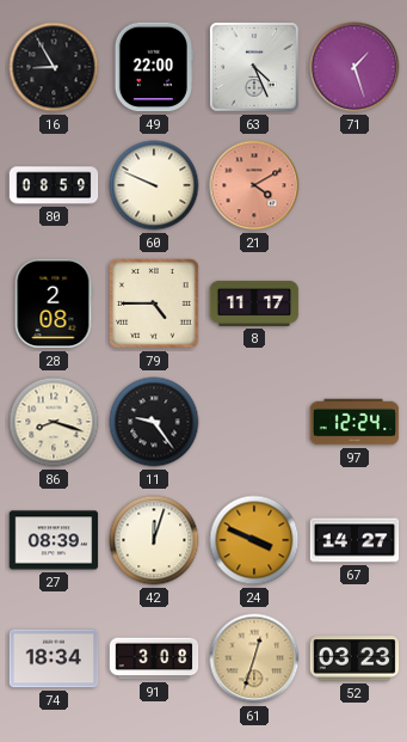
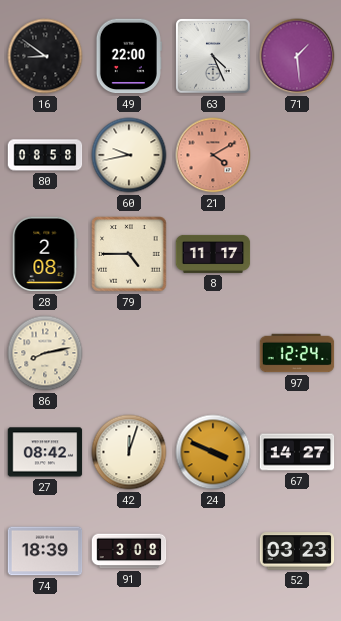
16: 8:55 -> 8:51
71: 1:27 -> 1:29
80: 08:59 -> 08:58
60: 9:49 -> 9:43
86: 8:18 -> 8:13
11: 9:24 -> none
27: 08:39 -> 08:42
74: 18:34 -> 18:39
61: 12:33 -> none
